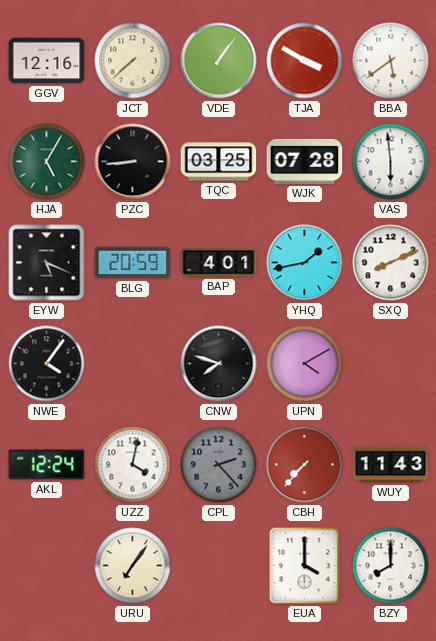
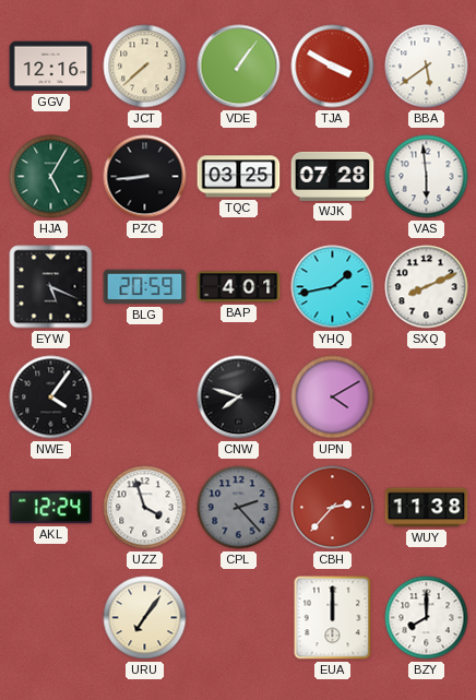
UZZ: 4:02 -> 3:57
CBH: 7:37 -> 2:37
WUY: 11:43 -> 11:38
EUA: 4:00 -> 12:00
